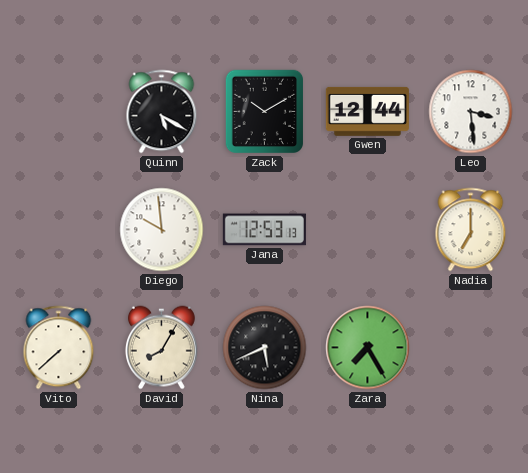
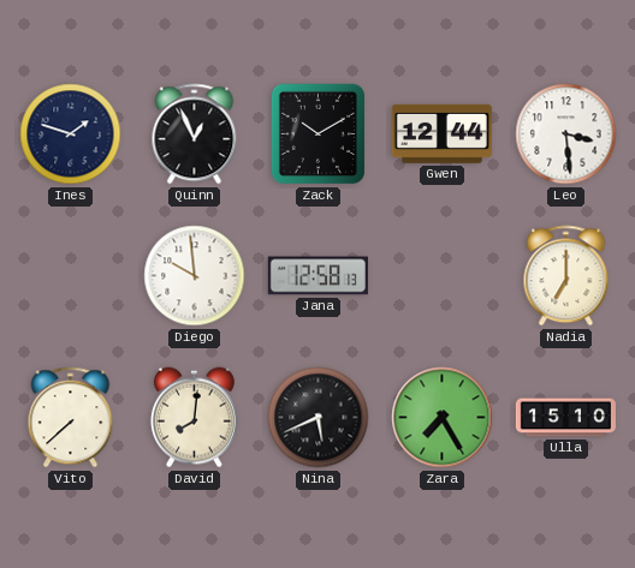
Ines: none -> 1:48
Quinn: 5:20 -> 12:56
Jana: 12:53 -> 12:58
David: 8:05 -> 8:01
Ulla: none -> 15:10
